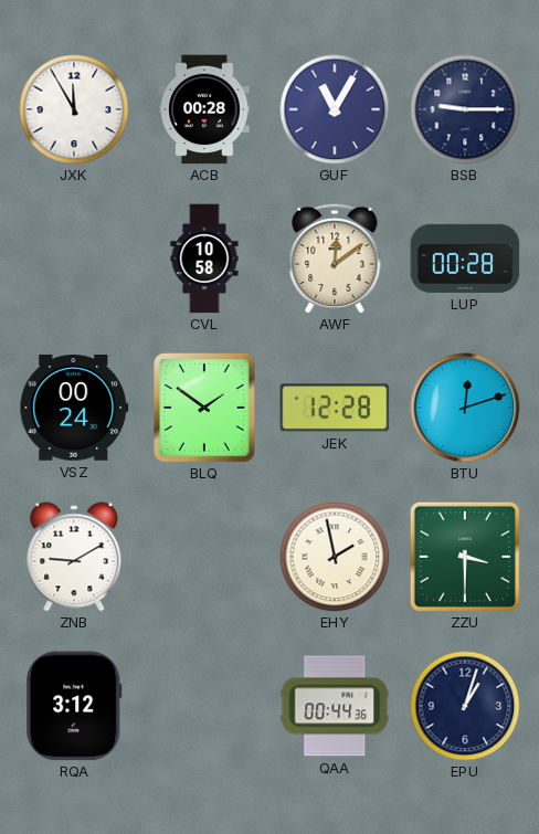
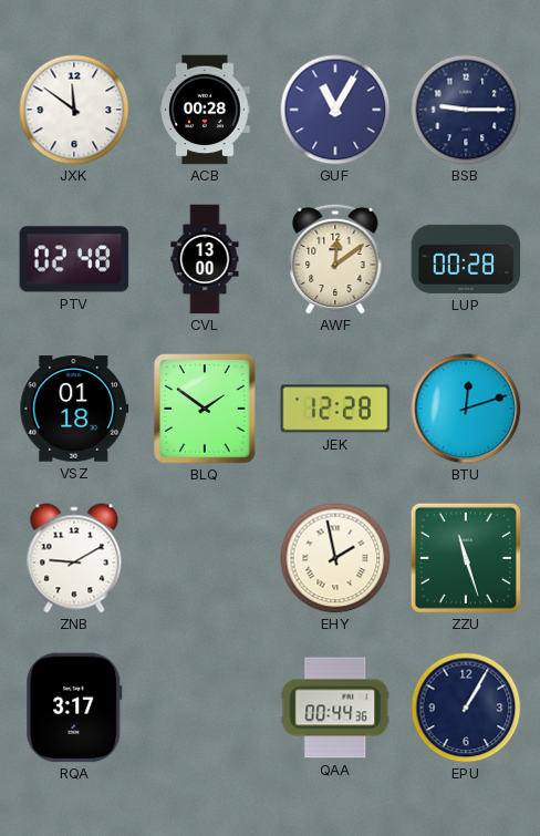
JXK: 11:55 -> 11:51
PTV: none -> 02:48
CVL: 10:58 -> 13:00
VSZ: 00:24 -> 01:18
ZZU: 3:30 -> 11:27
RQA: 3:12 -> 3:17
EPU: 1:03 -> 1:05
